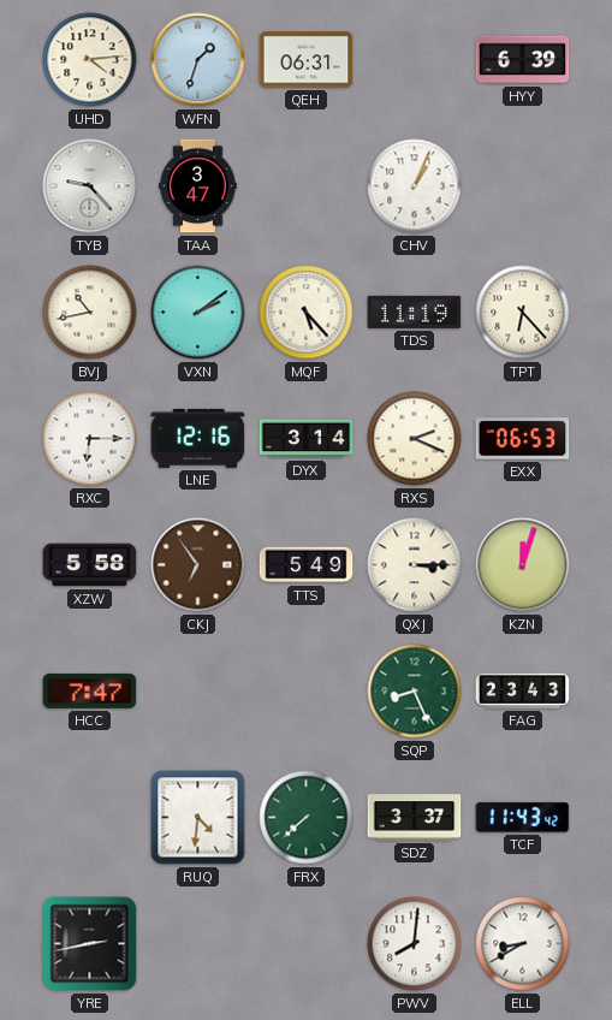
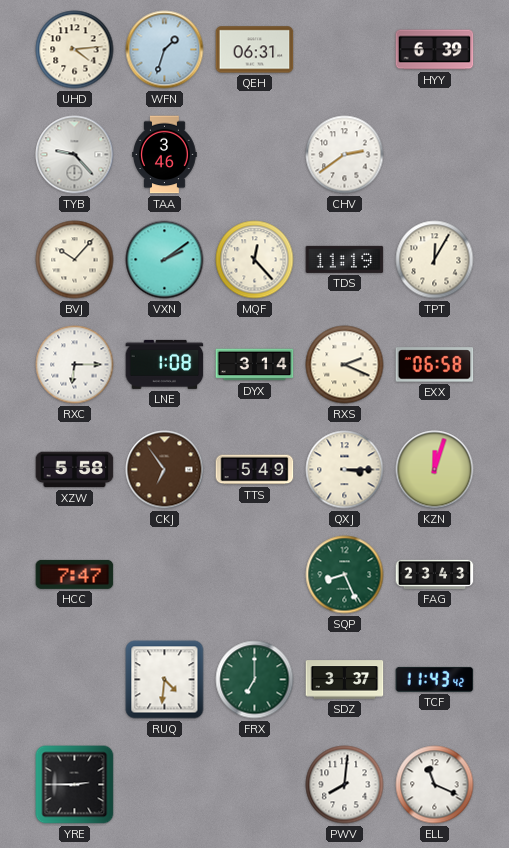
TAA: 3:47 -> 3:46
CHV: 1:04 -> 2:39
BVJ: 10:43 -> 10:07
MQF: 5:23 -> 12:23
TPT: 6:23 -> 12:05
LNE: 12:16 -> 1:08
EXX: 06:53 -> 06:58
FRX: 7:38 -> 7:00
YRE: 2:43 -> 2:45
ELL: 8:40 -> 11:19
